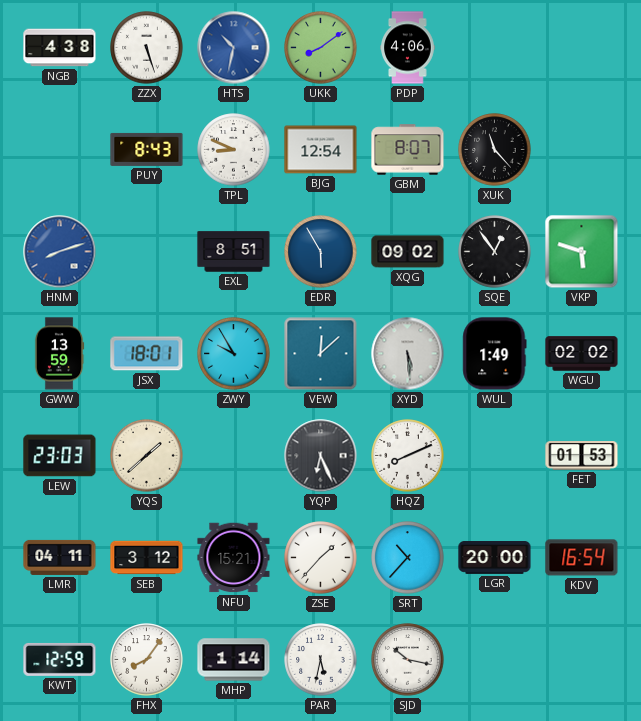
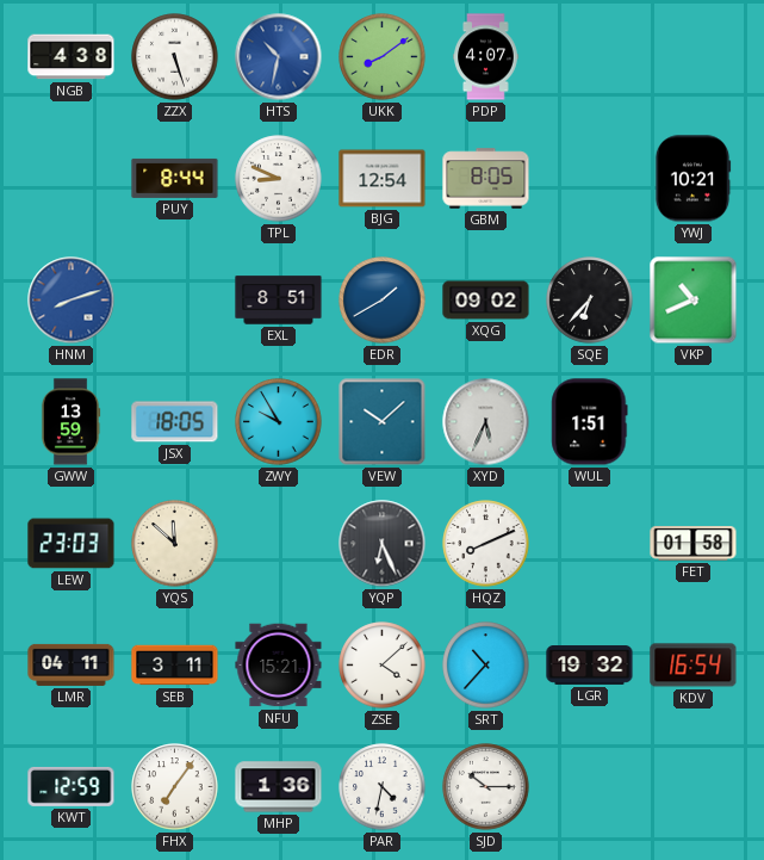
PDP: 4:06 -> 4:07
PUY: 8:43 -> 8:44
GBM: 8:07 -> 8:05
XUK: 11:23 -> none
YWJ: none -> 10:21
EDR: 5:55 -> 1:40
SQE: 12:54 -> 6:37
VKP: 5:48 -> 10:41
JSX: 18:01 -> 18:05
VEW: 12:08 -> 10:08
XYD: 5:29 -> 5:34
WUL: 1:49 -> 1:51
WGU: 02:02 -> none
YQS: 1:38 -> 11:52
FET: 01:53 -> 01:58
SEB: 3:12 -> 3:11
ZSE: 1:37 -> 4:08
LGR: 20:00 -> 19:32
FHX: 8:06 -> 7:06
MHP: 1:14 -> 1:36
PAR: 5:32 -> 4:32
SJD: 10:17 -> 10:15
